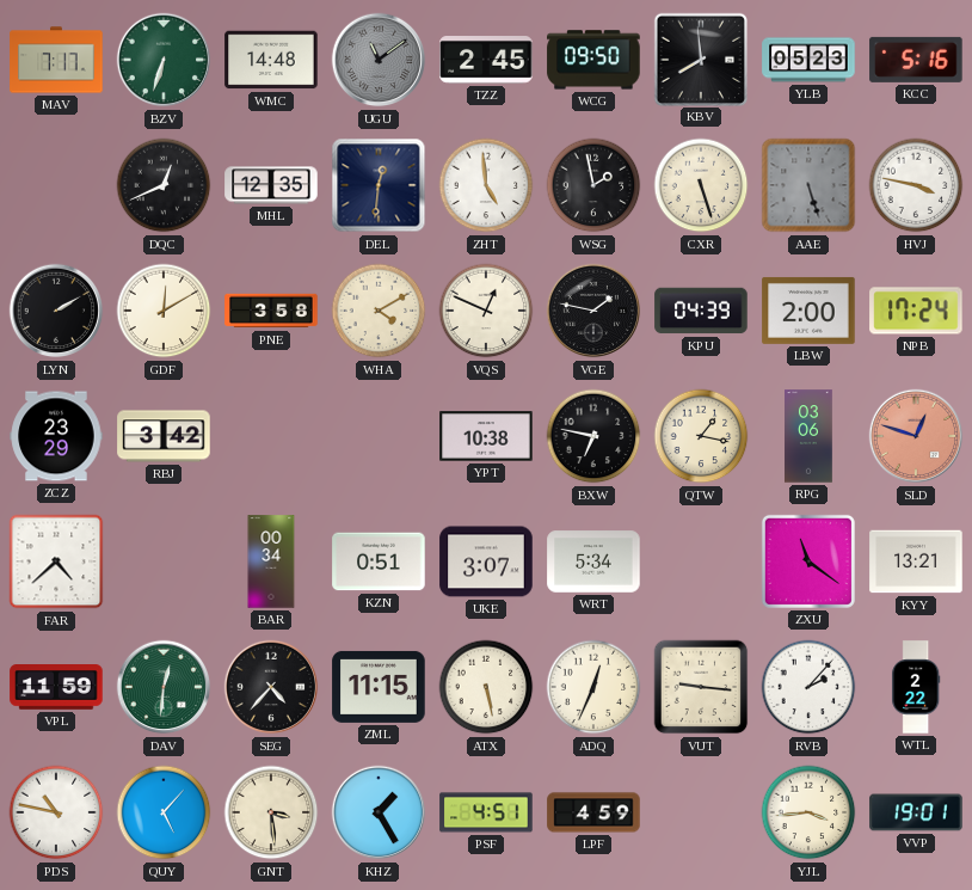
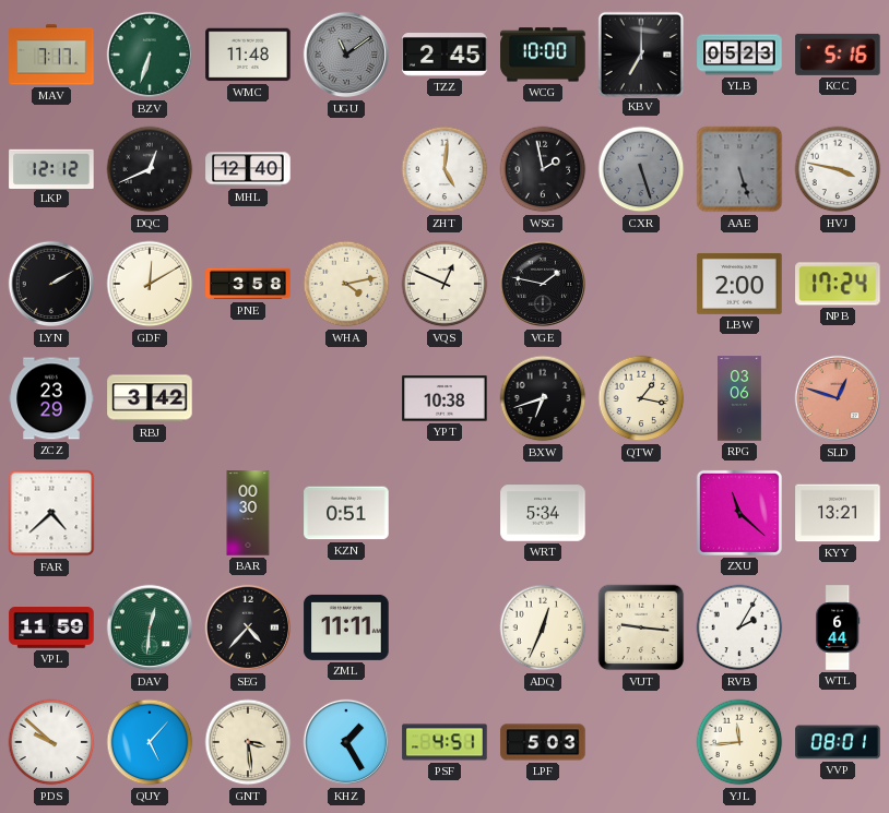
WMC: 14:48 -> 11:48
WCG: 09:50 -> 10:00
KBV: 7:59 -> 7:00
LKP: none -> 12:12
MHL: 12:35 -> 12:40
DEL: 12:31 -> none
ZHT: 4:59 -> 5:01
CXR dial: cream -> grey
WHA: 4:10 -> 4:13
KPU: 04:39 -> none
BXW: 6:47 -> 6:42
BAR: 00:34 -> 00:30
UKE: 3:07 -> none
ZXU: 11:21 -> 11:22
ZML: 11:15 -> 11:11
ATX: 5:28 -> none
RVB: 2:07 -> 2:05
WTL: 2:22 -> 6:44
PDS: 10:47 -> 9:52
LPF: 4:59 -> 5:03
YJL: 3:44 -> 11:44
VVP: 19:01 -> 08:01
